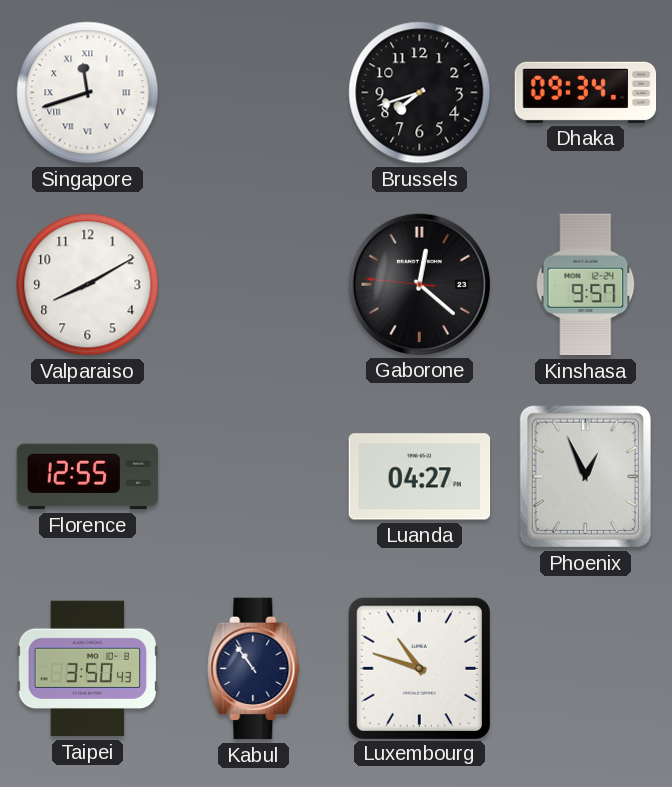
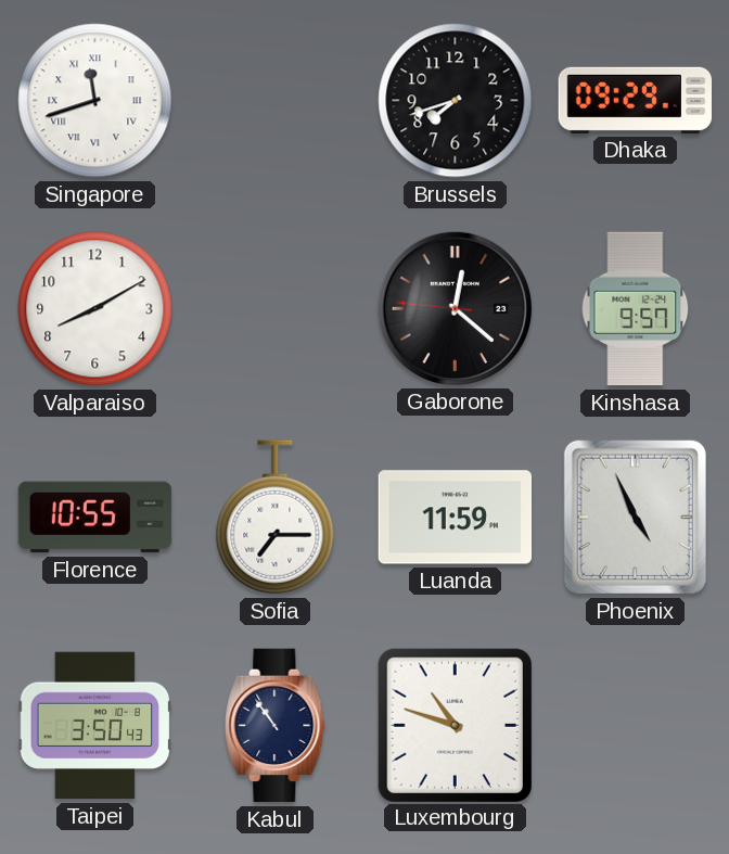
Dhaka: 09:34 -> 09:29
Florence: 12:55 -> 10:55
Sofia: none -> 7:15
Luanda: 04:27 -> 11:59
Phoenix: 12:56 -> 4:56
